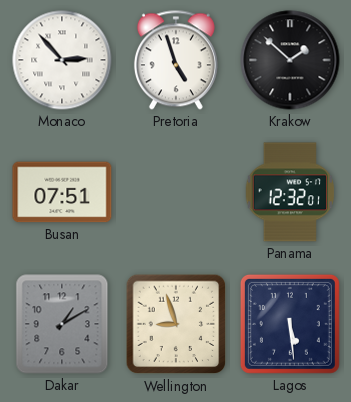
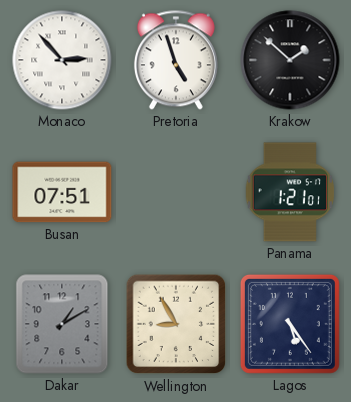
Panama: 12:32 -> 1:21
Wellington: 8:57 -> 8:55
Lagos: 5:29 -> 5:24
